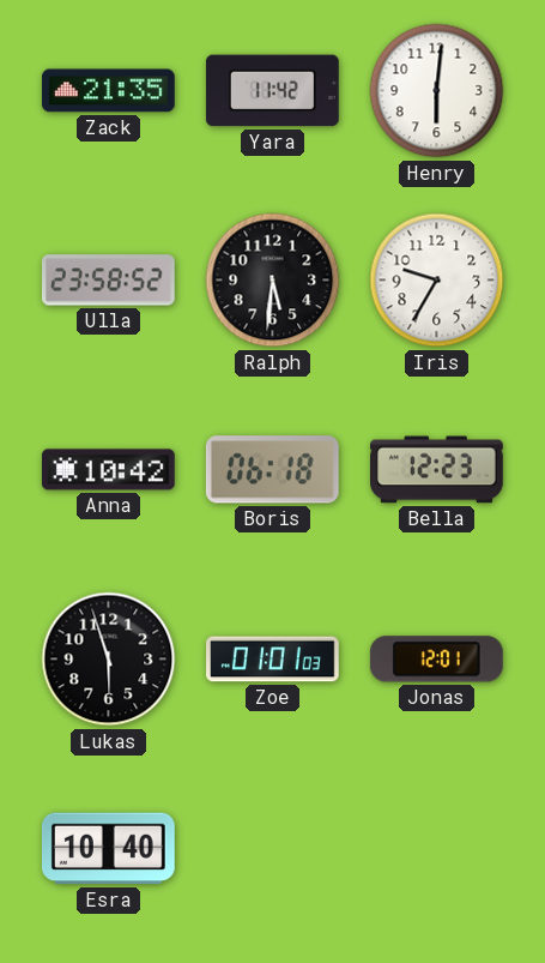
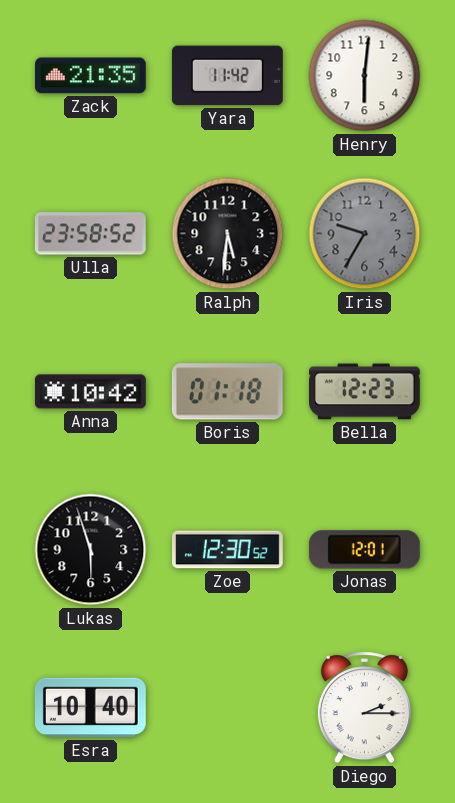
Iris dial: white -> grey
Boris: 06:18 -> 01:18
Zoe: 01:01 -> 12:30
Diego: none -> 2:15
